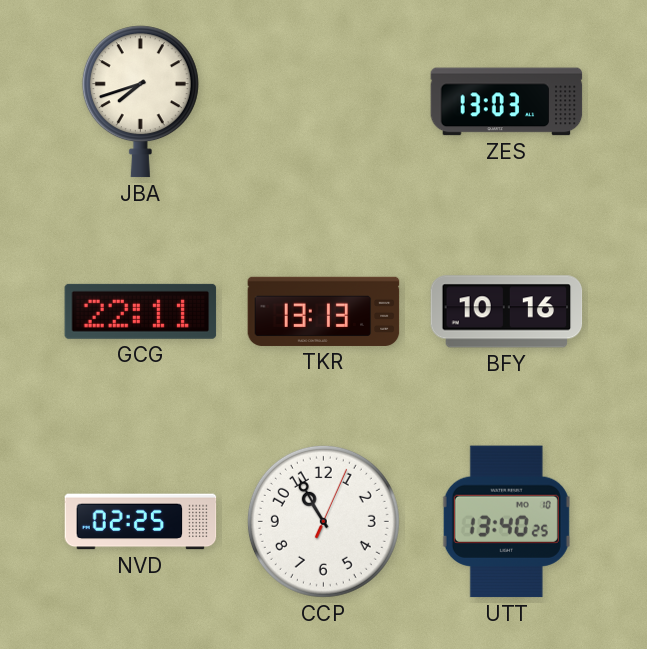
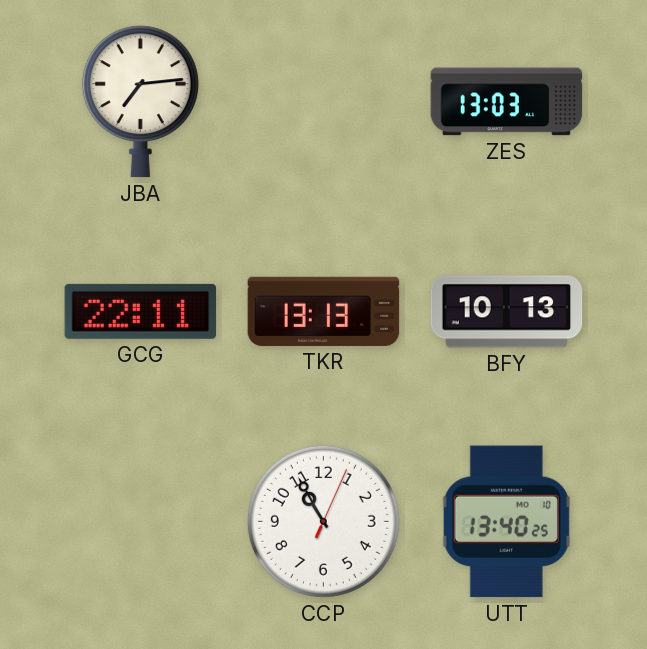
JBA: 7:42 -> 7:14
BFY: 10:16 -> 10:13
NVD: 02:25 -> none
